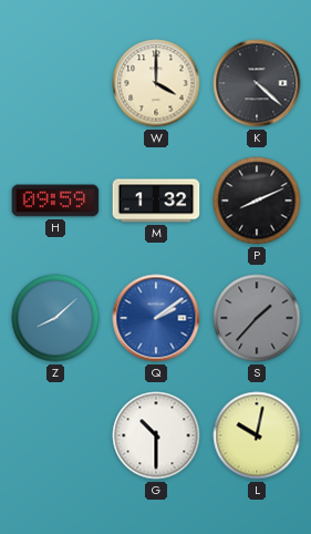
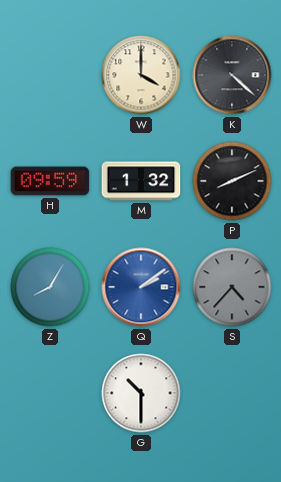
Z: 8:08 -> 8:05
S: 1:37 -> 4:37
L: 10:02 -> none
